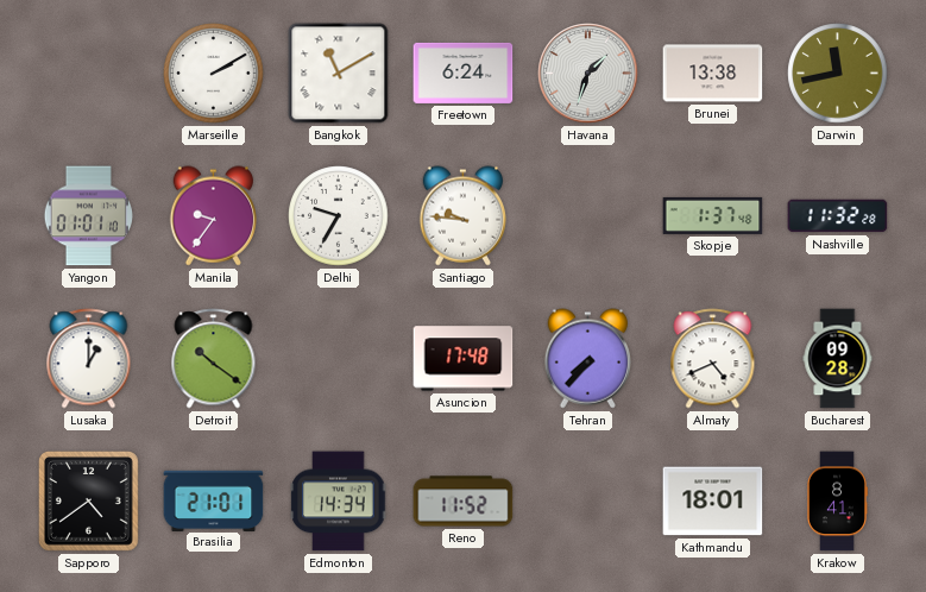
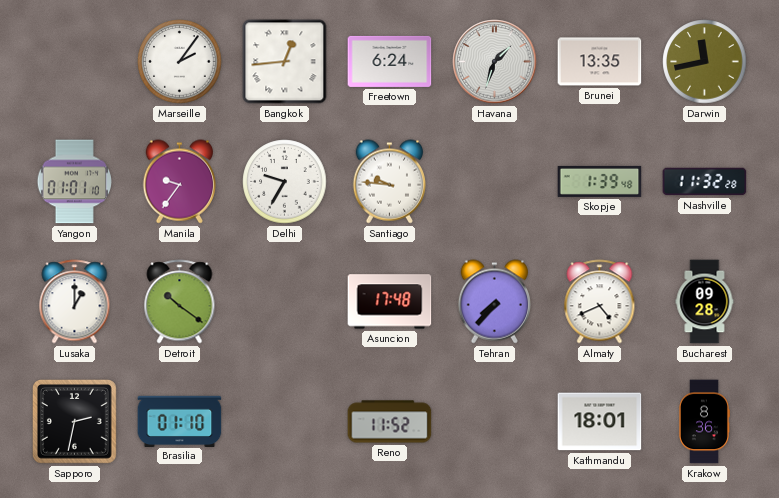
Marseille: 2:10 -> 2:06
Bangkok: 11:10 -> 12:44
Brunei: 13:38 -> 13:35
Skopje: 1:37 -> 1:39
Sapporo: 4:39 -> 2:32
Brasilia: 21:01 -> 01:10
Edmonton: 14:34 -> none
Krakow: 8:41 -> 8:36
